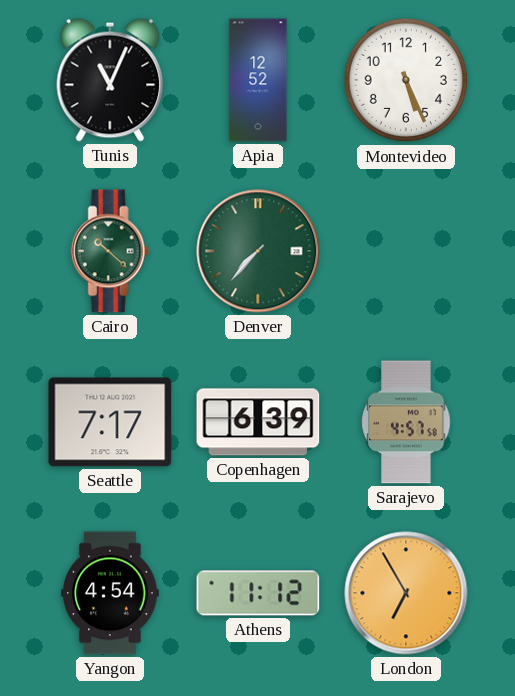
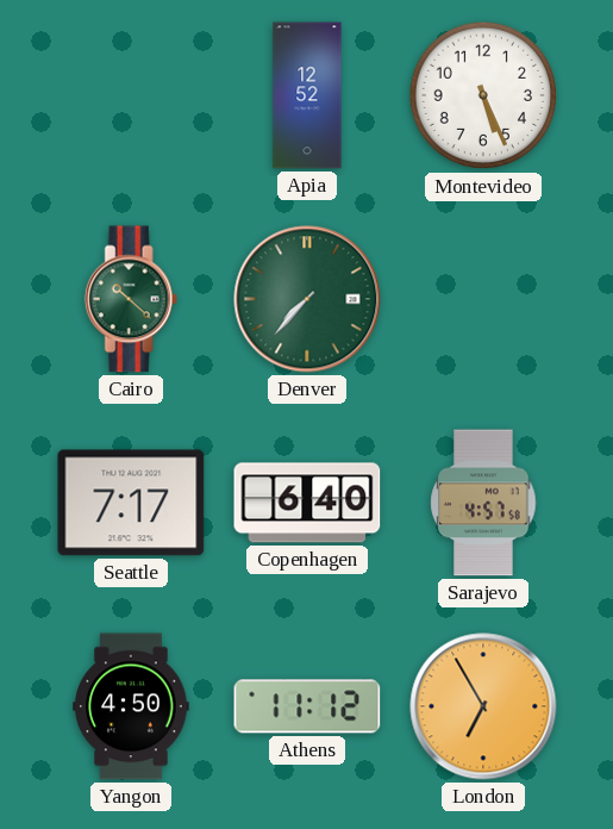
Tunis: 11:04 -> none
Copenhagen: 6:39 -> 6:40
Yangon: 4:54 -> 4:50
